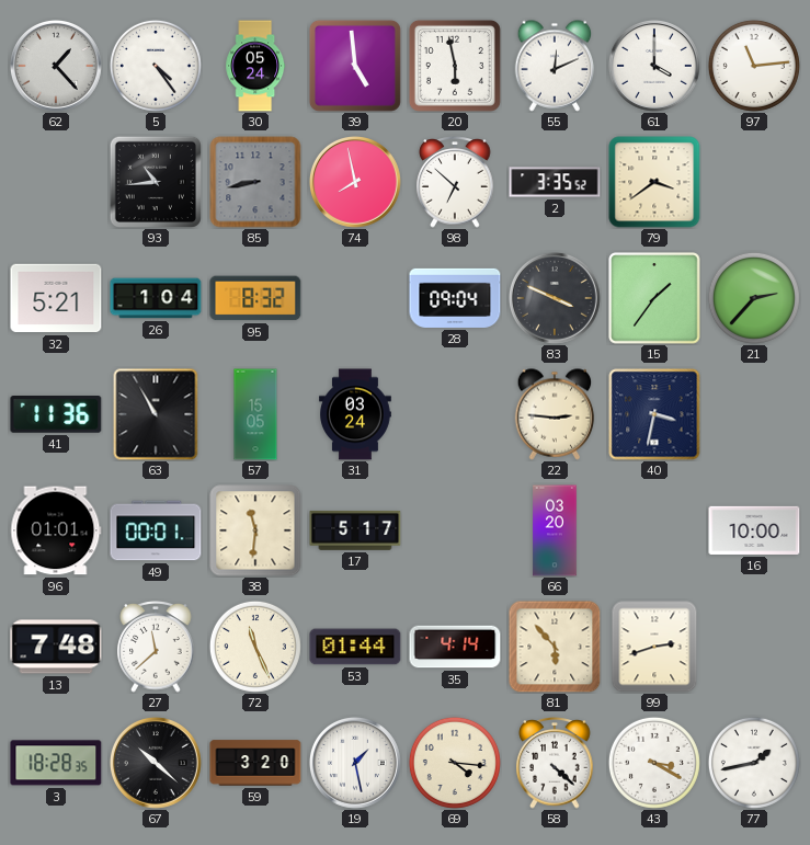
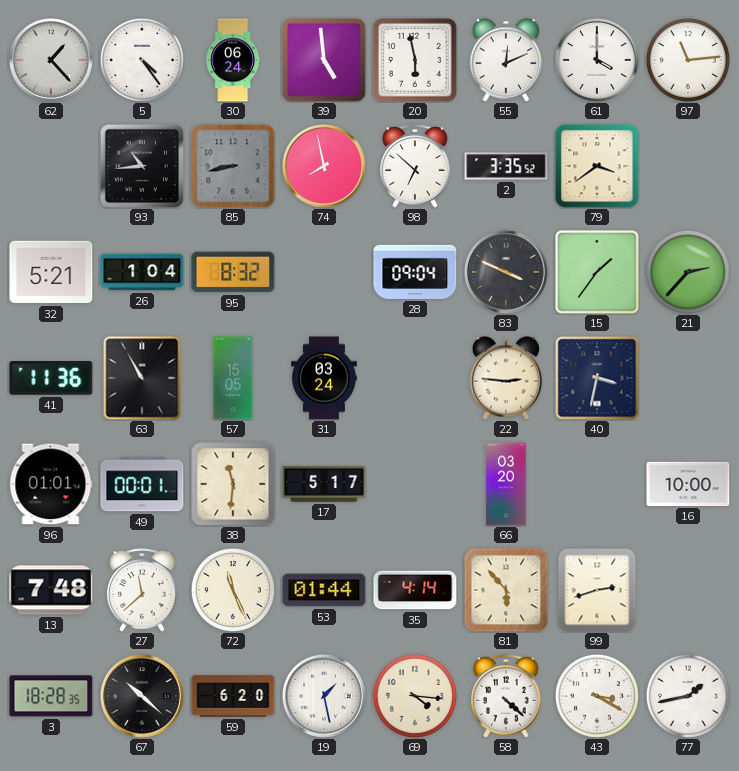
30: 05:24 -> 06:24
59: 3:20 -> 6:20
